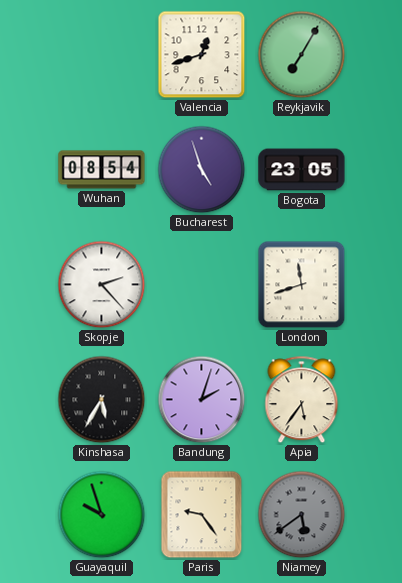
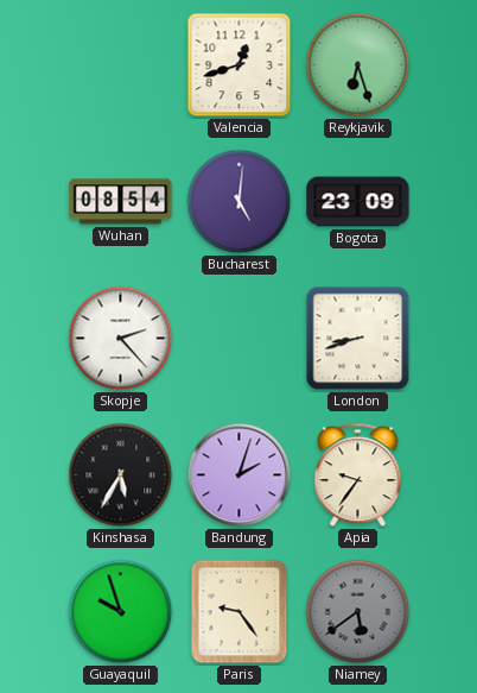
Reykjavik: 7:05 -> 6:27
Bucharest: 4:57 -> 5:01
Bogota: 23:05 -> 23:09
London: 11:42 -> 8:42
Apia: 5:36 -> 9:36
